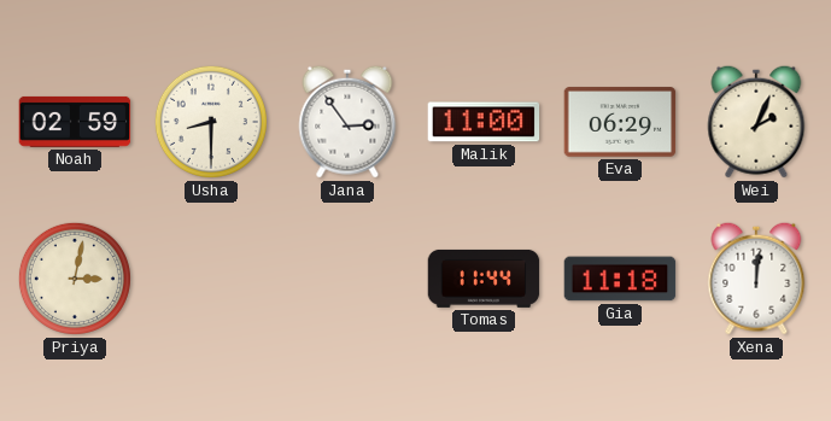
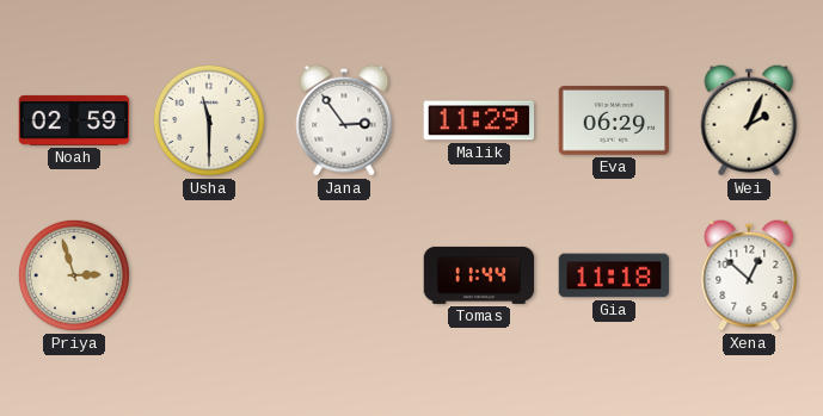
Usha: 8:30 -> 11:30
Malik: 11:00 -> 11:29
Priya: 3:02 -> 2:57
Xena: 12:01 -> 12:52
